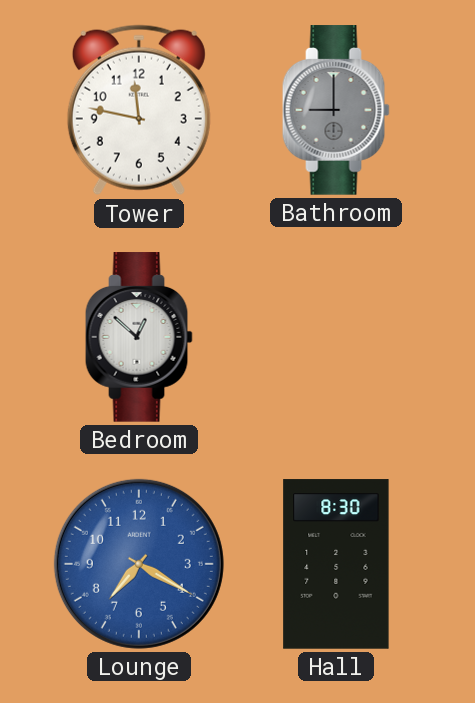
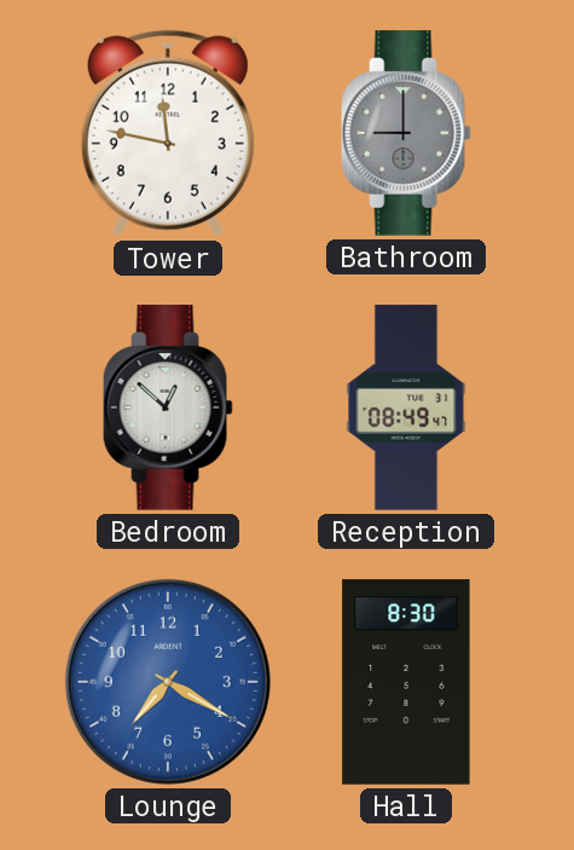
Reception: none -> 08:49
